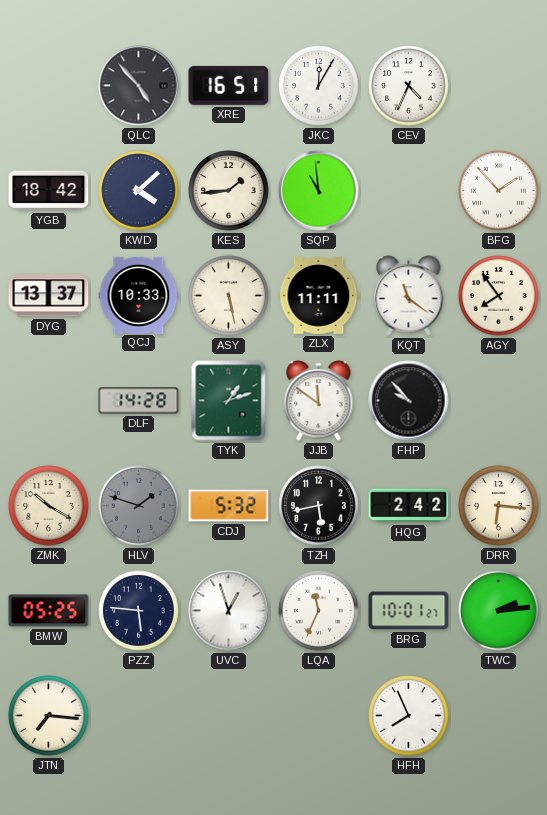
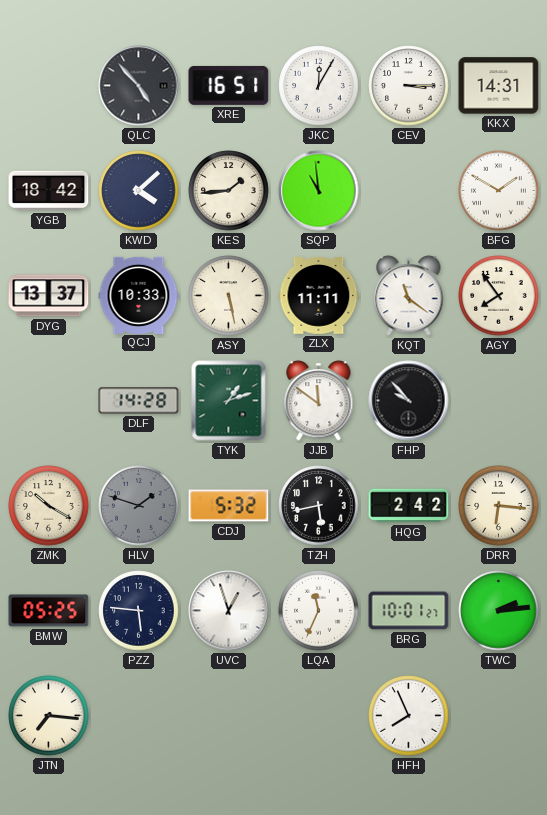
CEV: 4:34 -> 3:15
KKX: none -> 14:31
BFG: 1:53 -> 1:50
